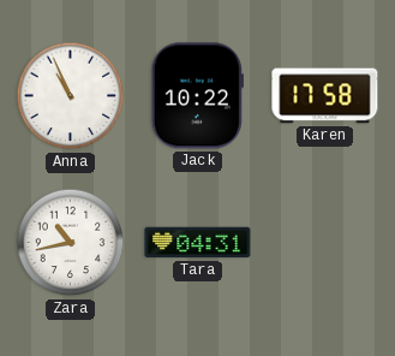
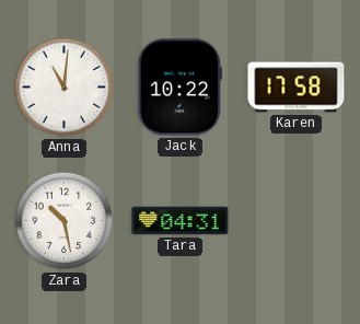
Anna: 10:56 -> 11:01
Zara: 10:43 -> 10:28
